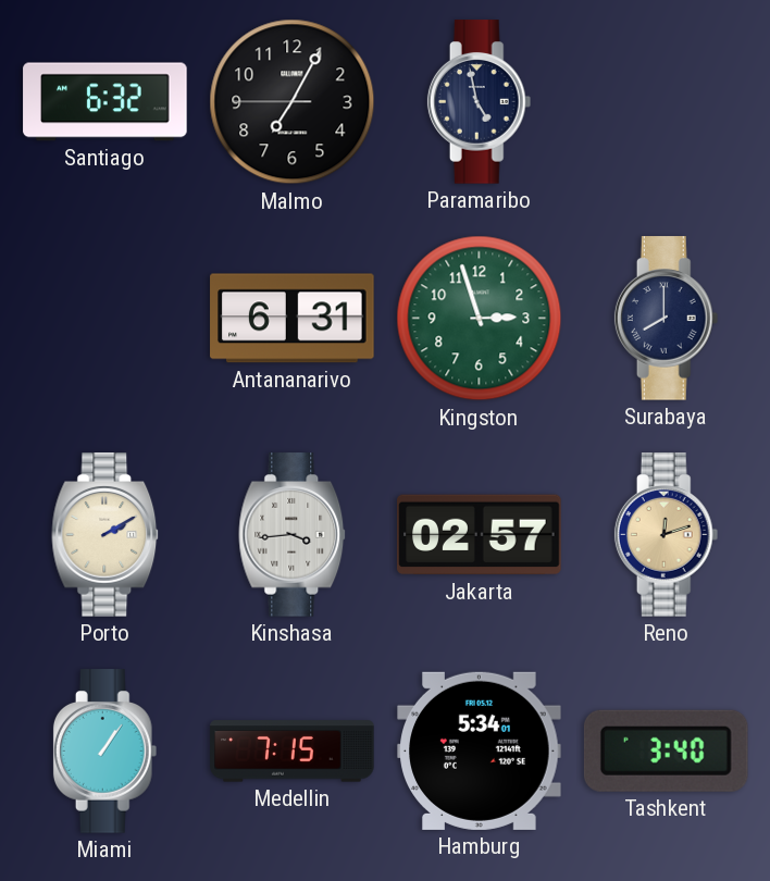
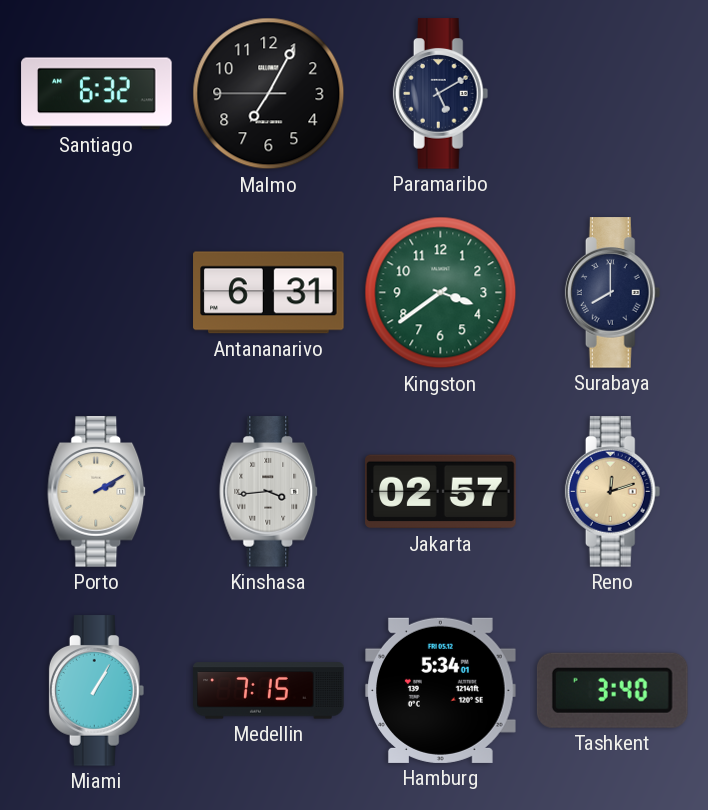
Paramaribo: 4:58 -> 5:10
Kingston: 2:57 -> 3:39
Miami: 1:06 -> 1:05
